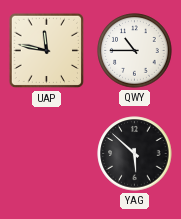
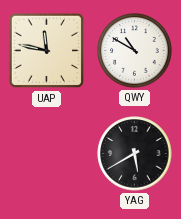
QWY: 10:45 -> 10:50
YAG: 5:52 -> 5:40
